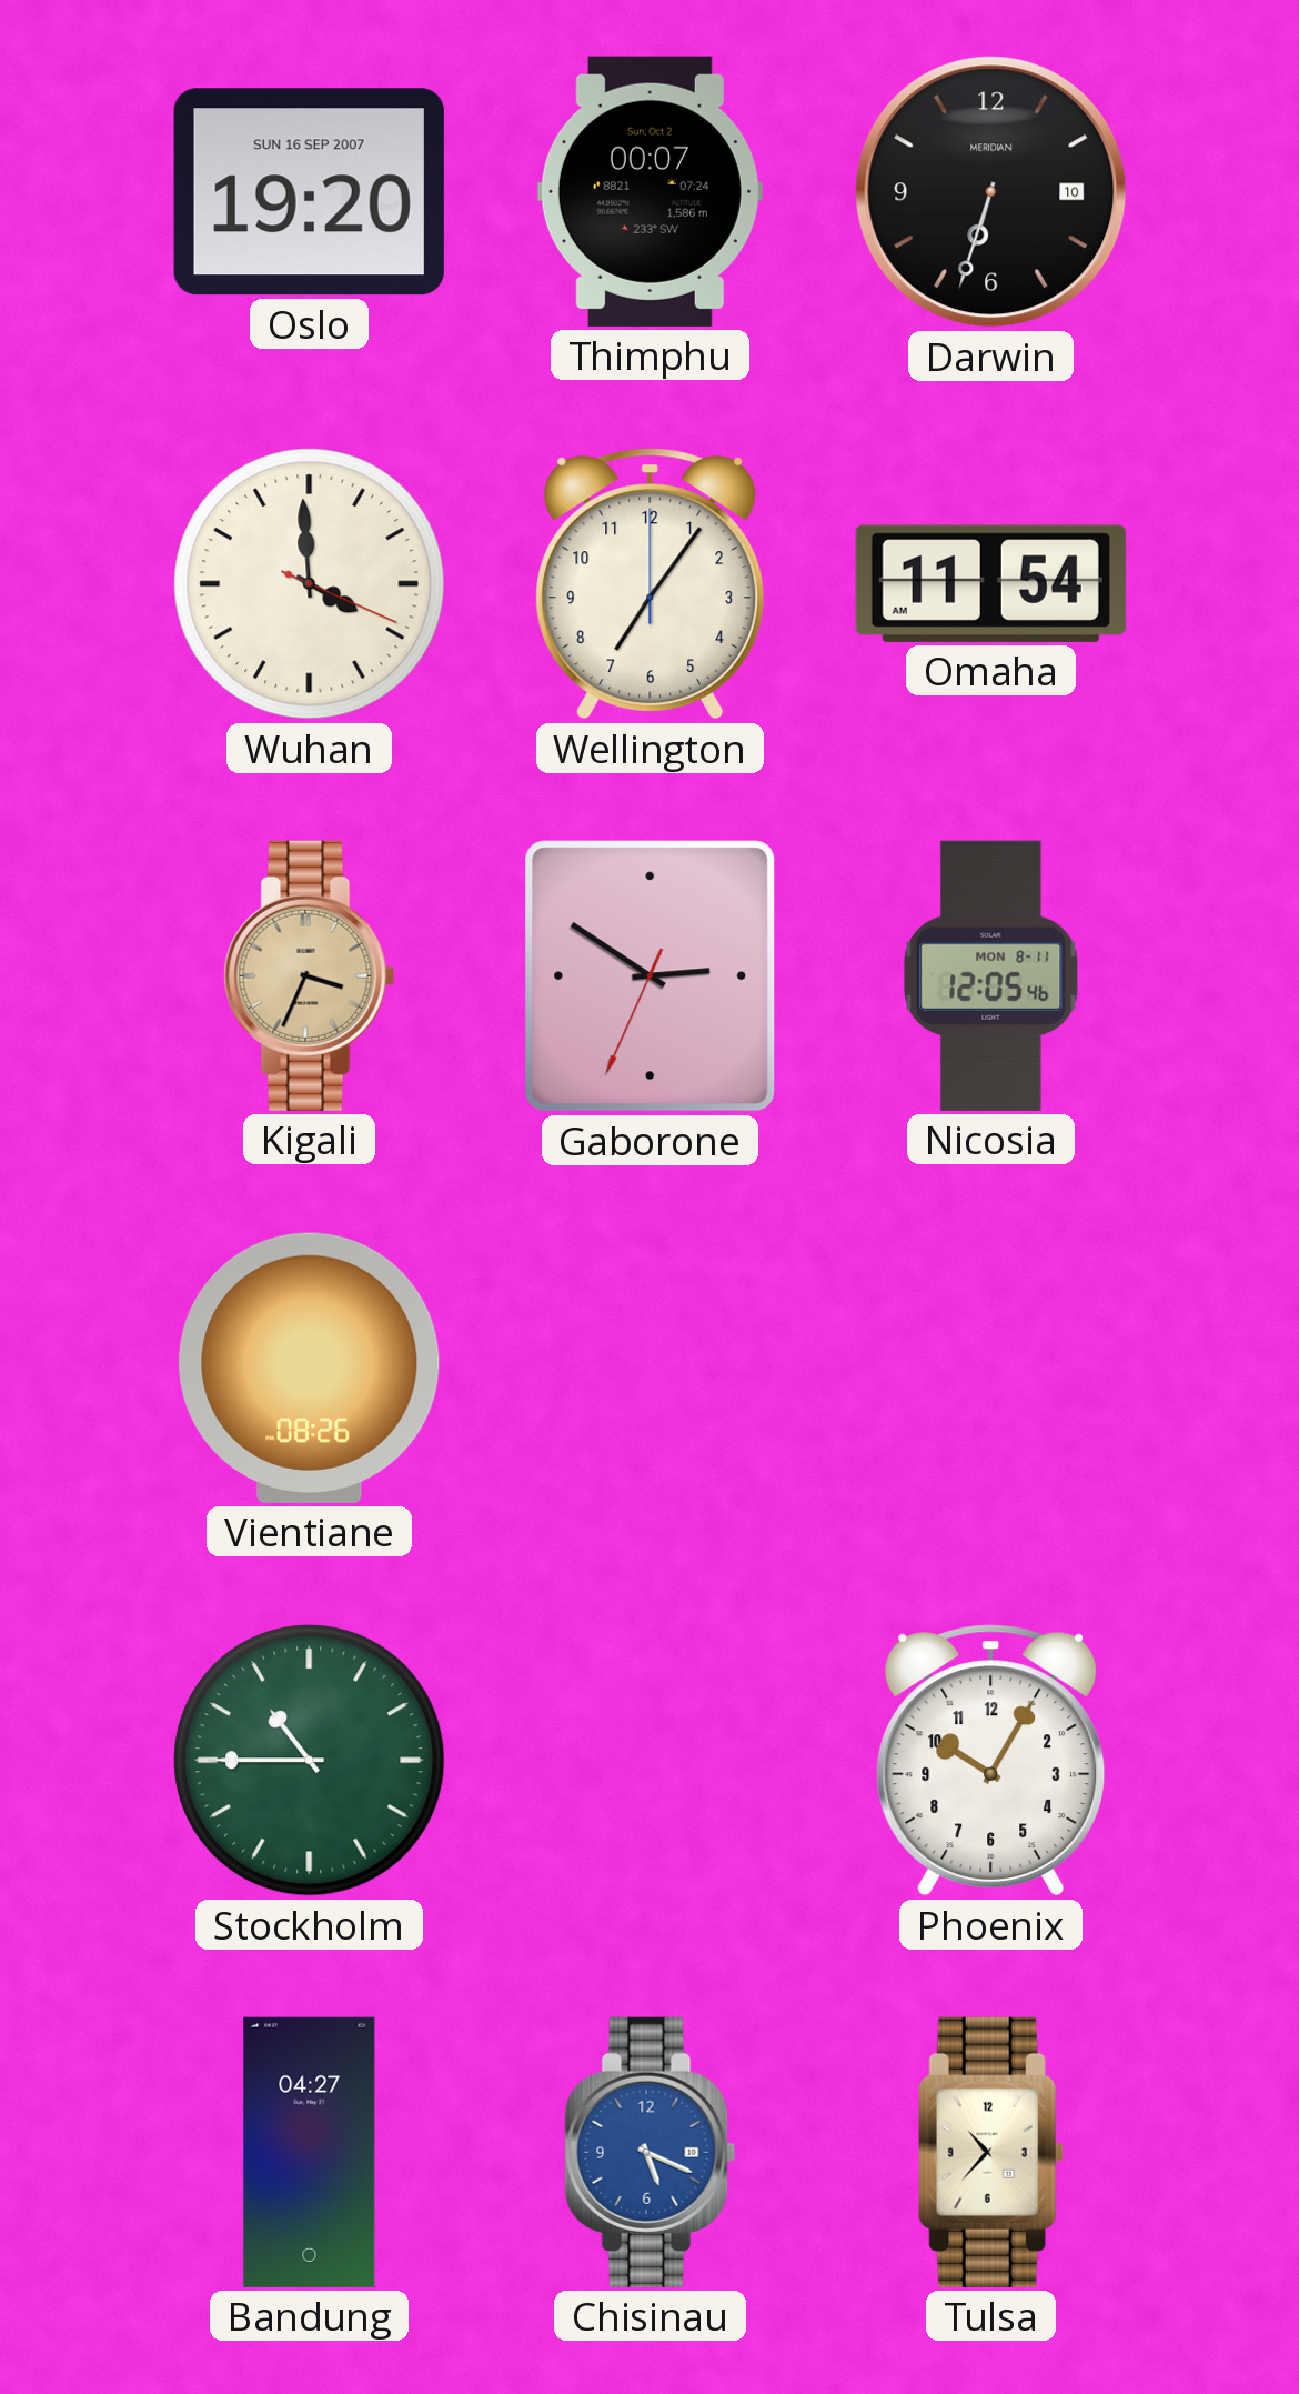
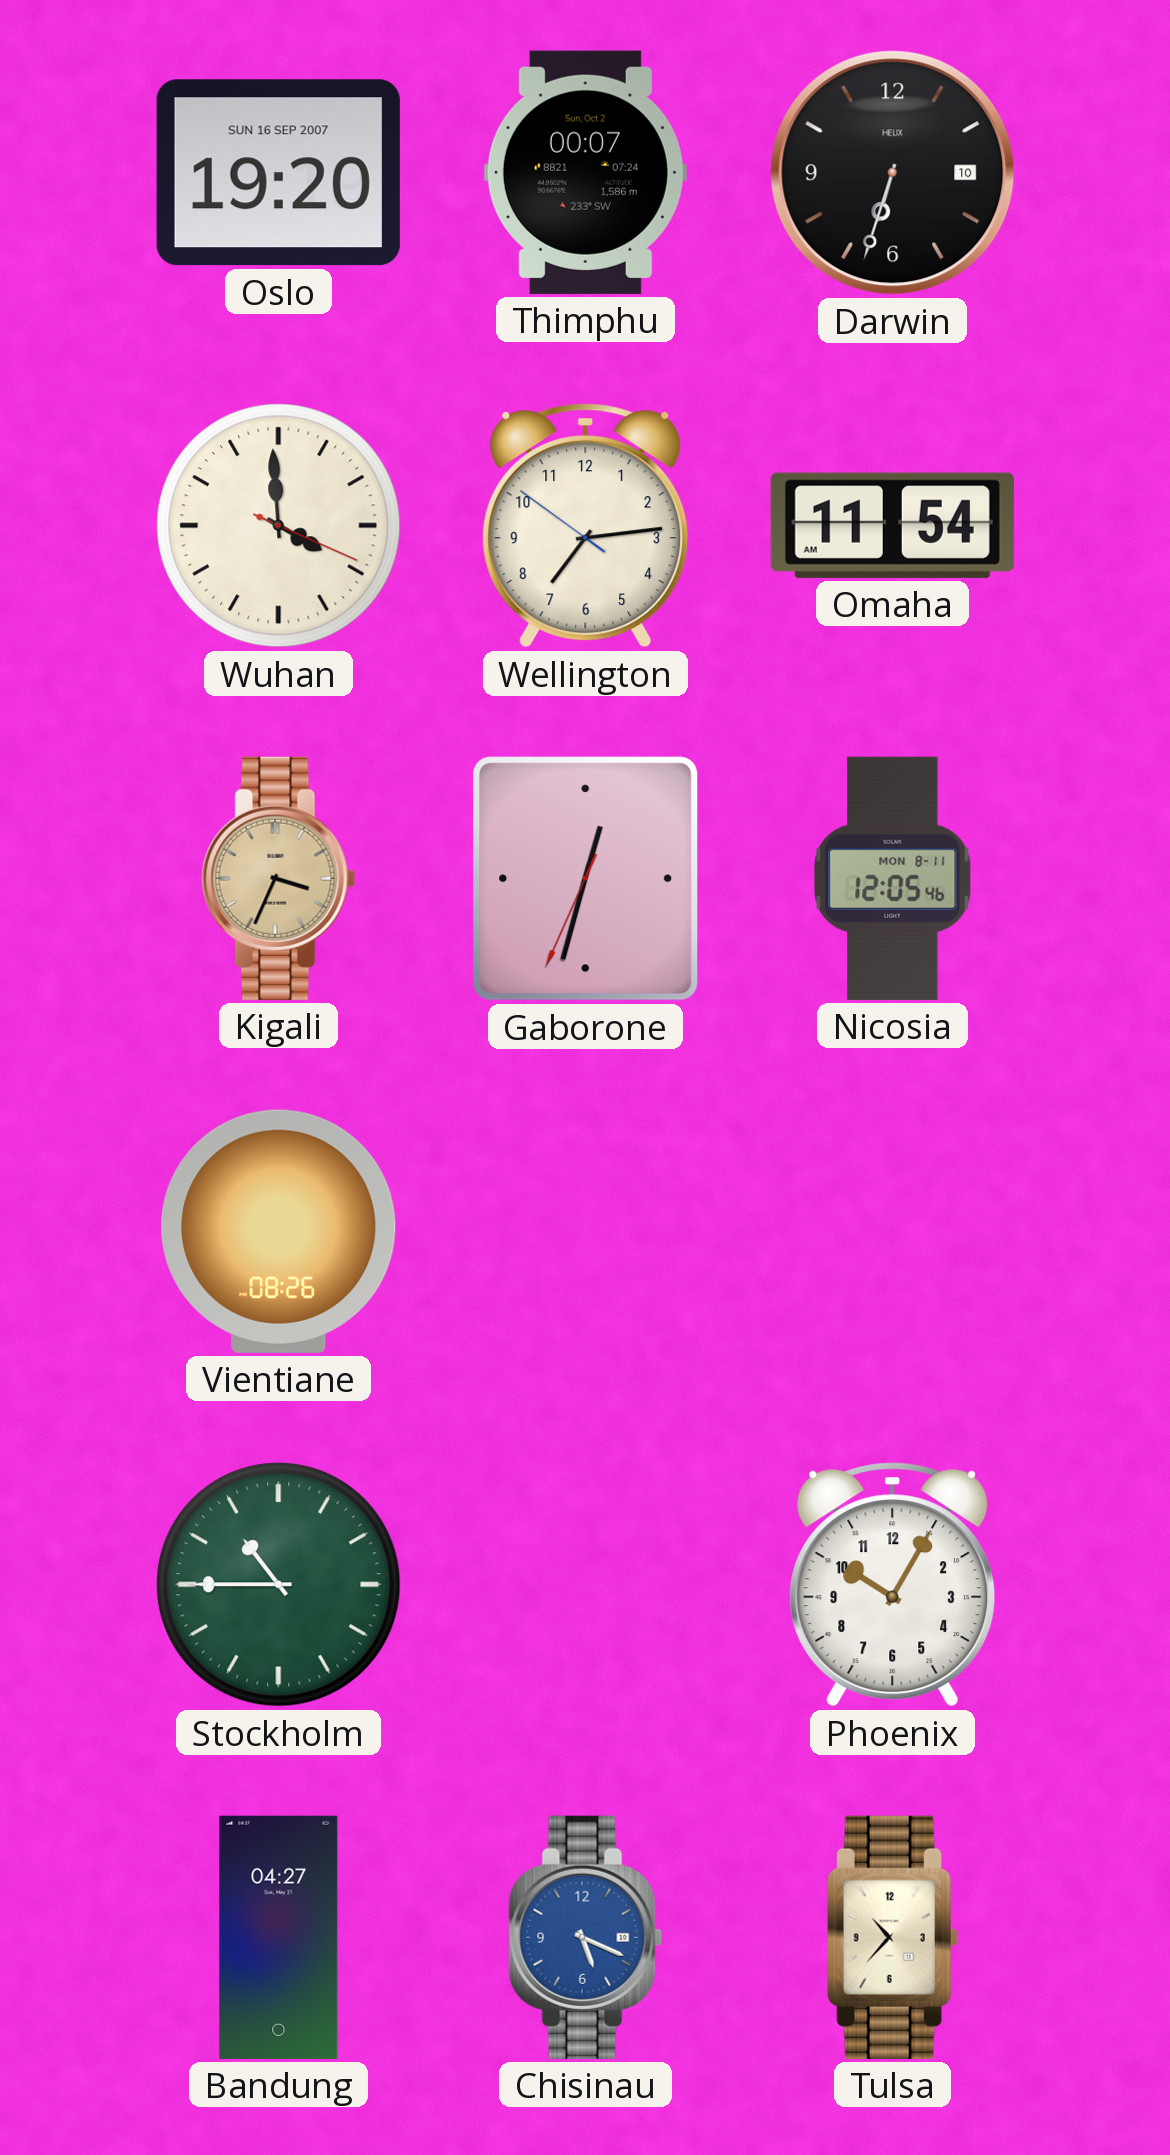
Darwin brand: MERIDIAN -> HELIX
Wellington: 7:06 -> 7:13
Gaborone: 2:50 -> 12:32
